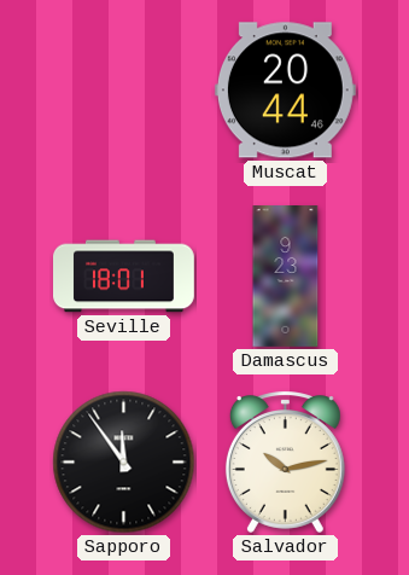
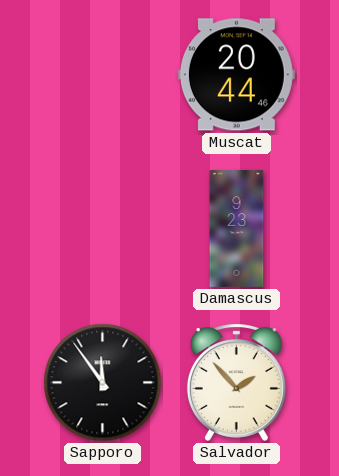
Seville: 18:01 -> none
Salvador: 10:13 -> 1:53
